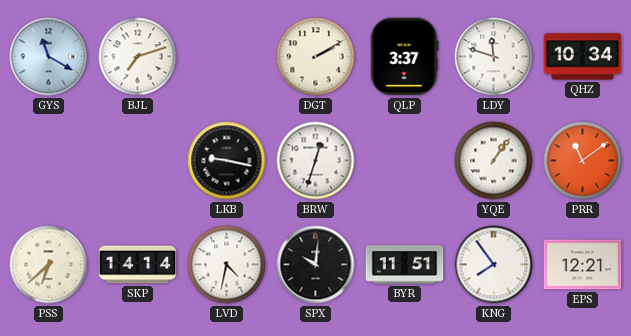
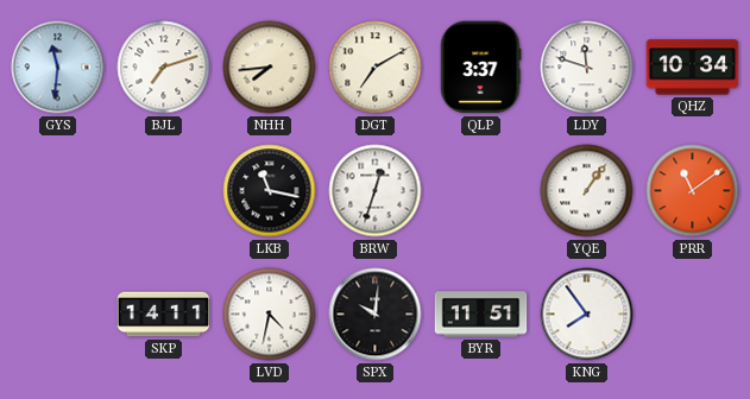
GYS: 11:20 -> 11:31
NHH: none -> 7:44
DGT: 2:10 -> 7:10
LKB: 9:17 -> 11:17
PSS: 6:38 -> none
SKP: 14:14 -> 14:11
EPS: 12:21 -> none
